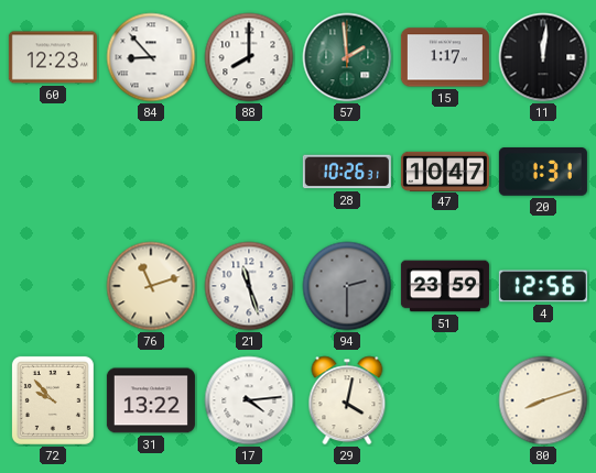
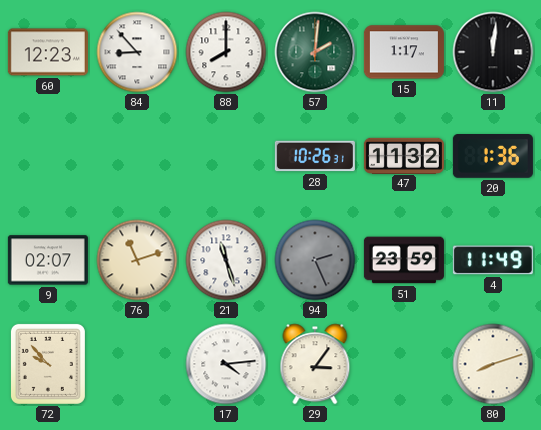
57: 1:59 -> 2:01
47: 10:47 -> 11:32
20: 1:31 -> 1:36
9: none -> 02:07
94: 2:30 -> 2:26
4: 12:56 -> 11:49
31: 13:22 -> none
29: 4:02 -> 3:06
